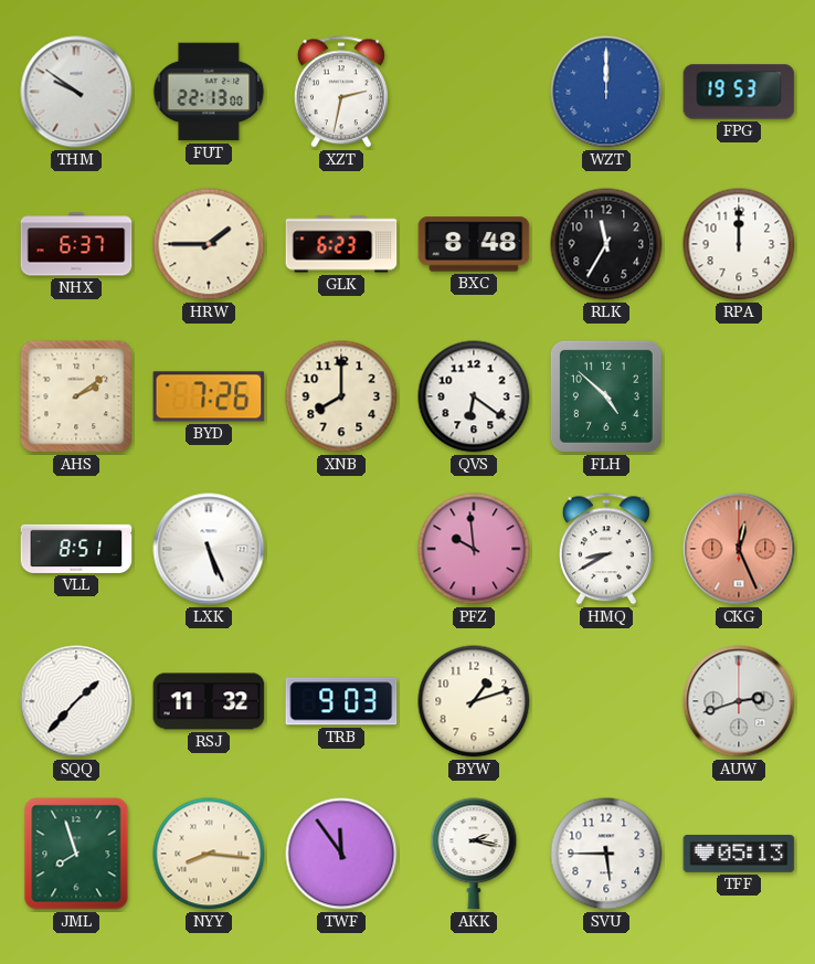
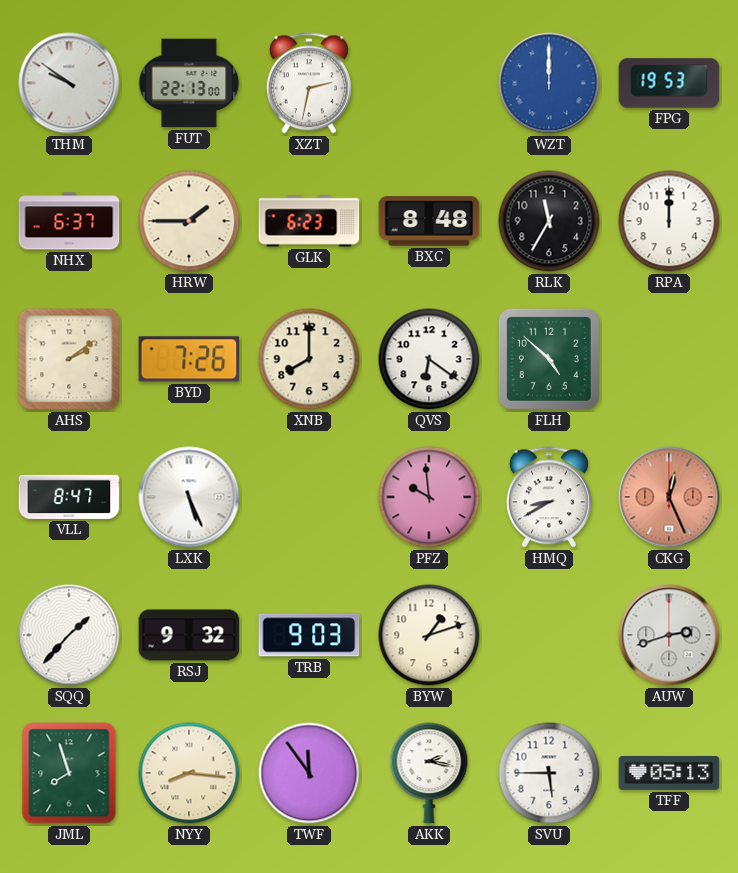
VLL: 8:51 -> 8:47
RSJ: 11:32 -> 9:32
